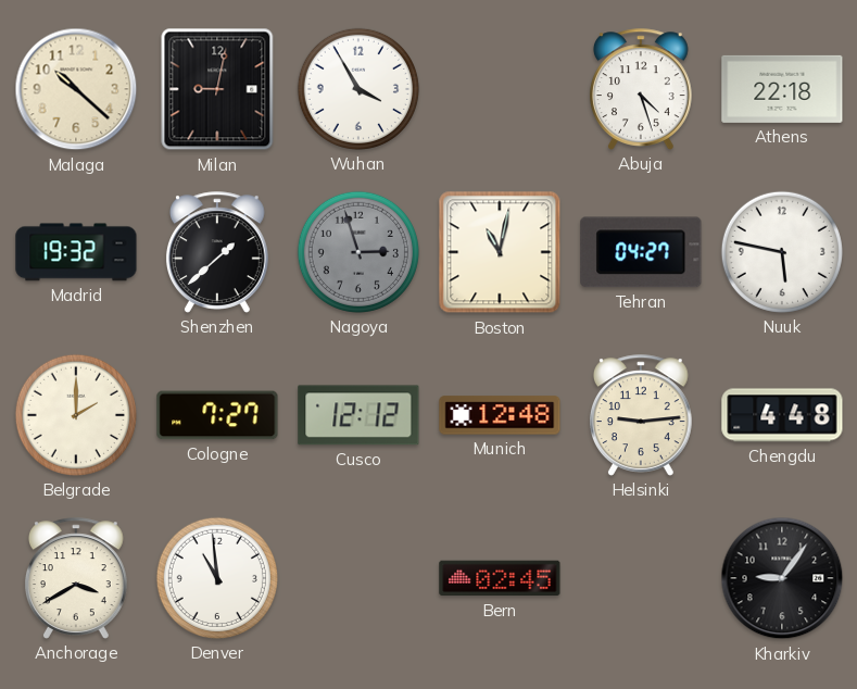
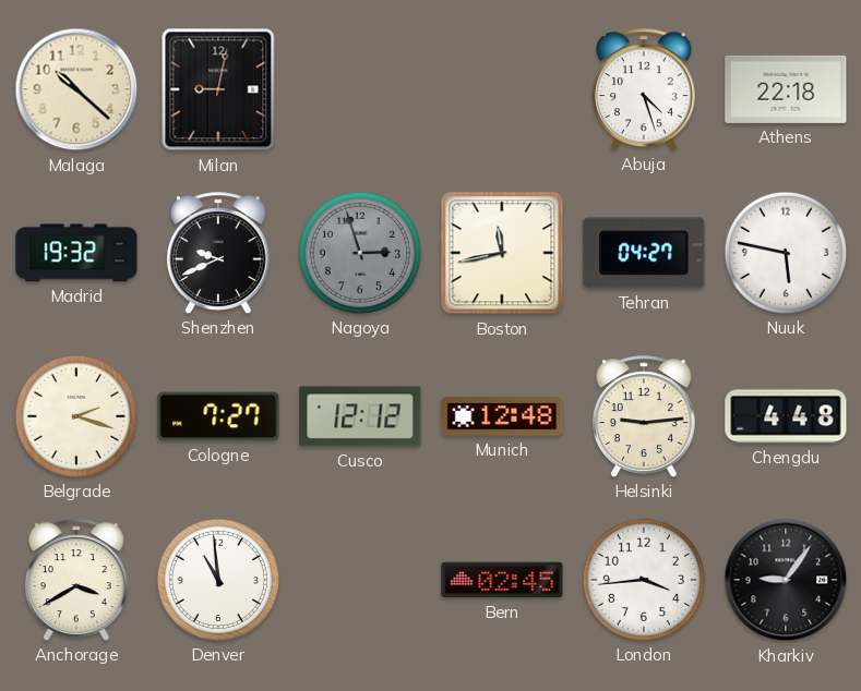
Wuhan: 3:55 -> none
Shenzhen: 1:38 -> 9:41
Boston: 11:02 -> 11:43
Belgrade: 2:00 -> 2:18
London: none -> 3:44
